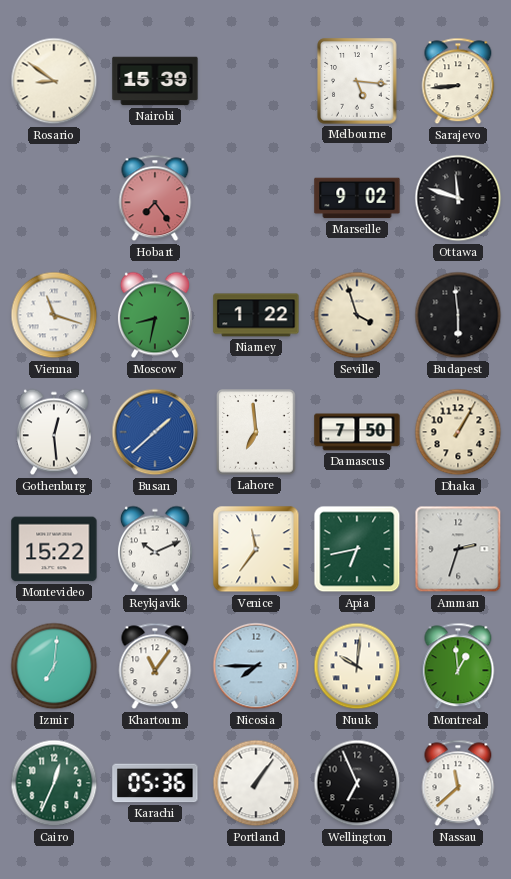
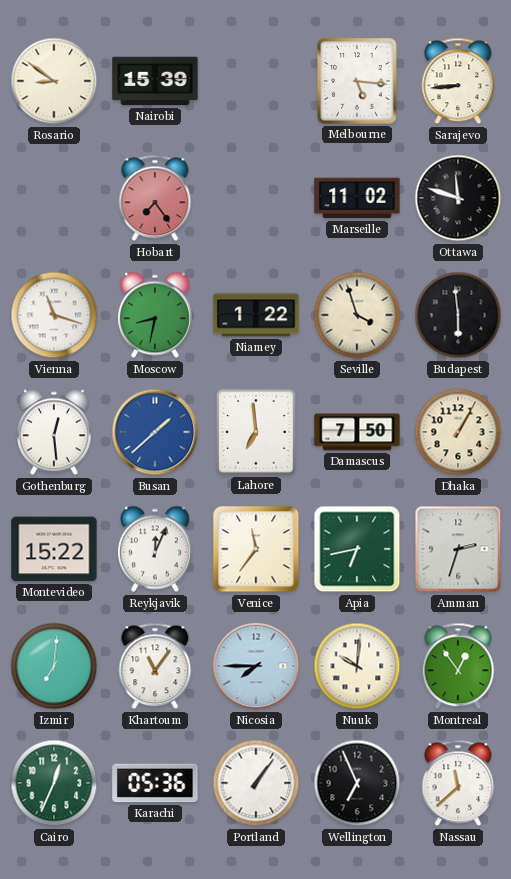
Marseille: 9:02 -> 11:02
Reykjavik: 10:11 -> 12:04
Montreal: 12:59 -> 12:54
